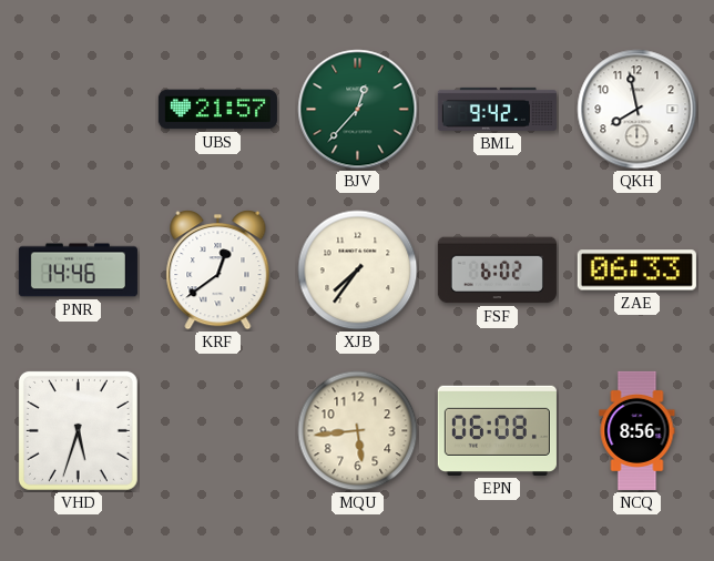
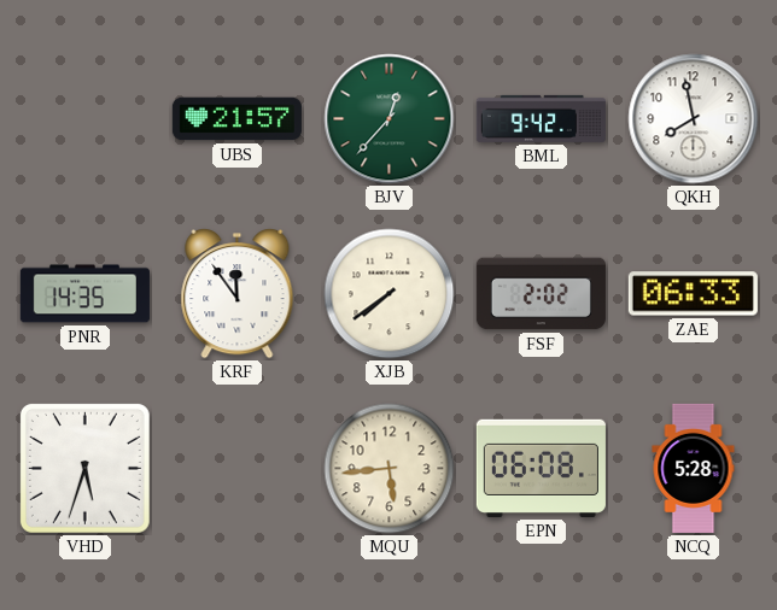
PNR: 14:46 -> 14:35
KRF: 12:39 -> 11:54
XJB: 7:36 -> 7:39
FSF: 6:02 -> 2:02
NCQ: 8:56 -> 5:28
